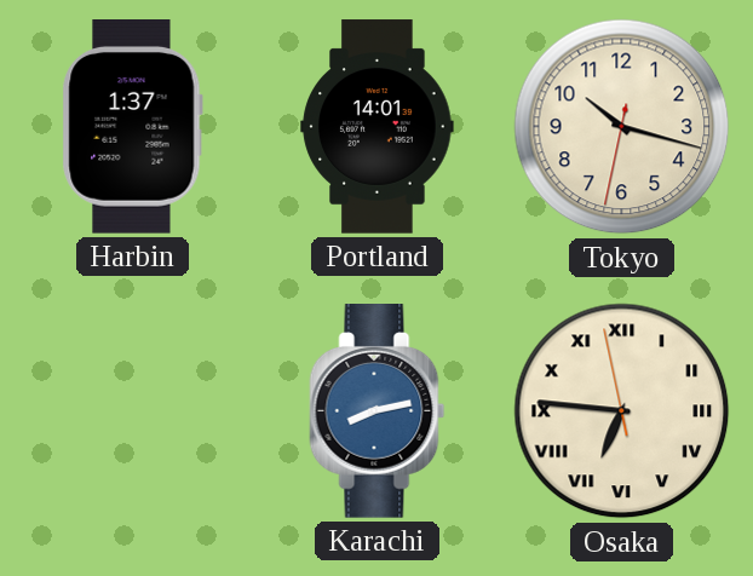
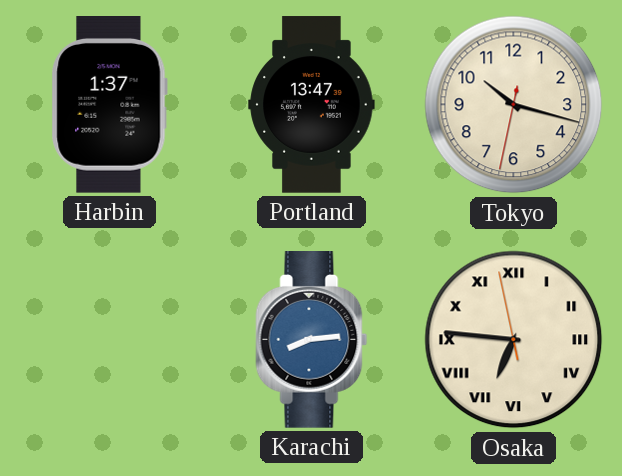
Portland: 14:01 -> 13:47
Karachi: 8:13 -> 8:14
